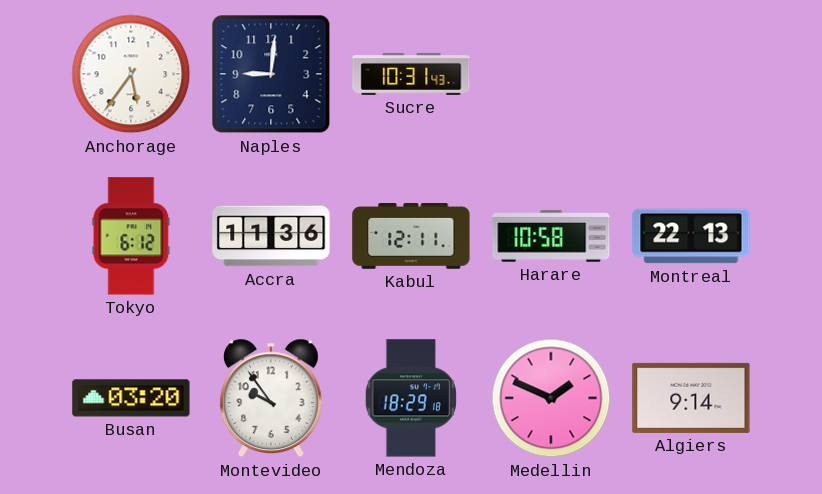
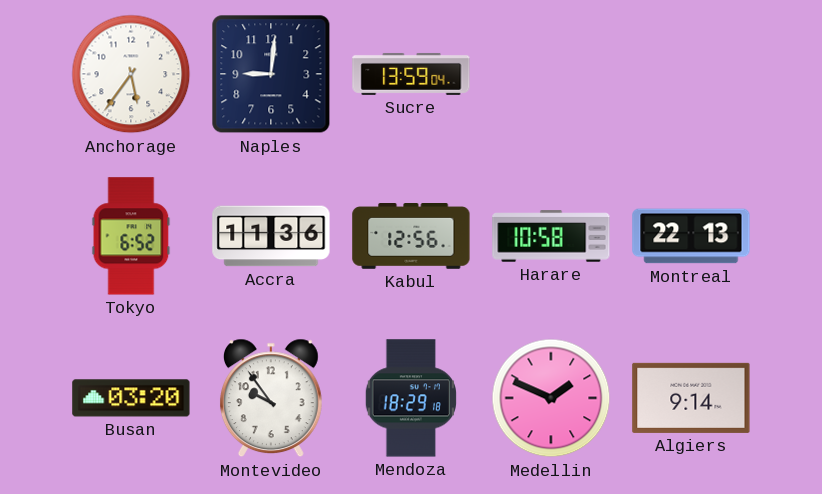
Sucre: 10:31 -> 13:59
Tokyo: 6:12 -> 6:52
Kabul: 12:11 -> 12:56
